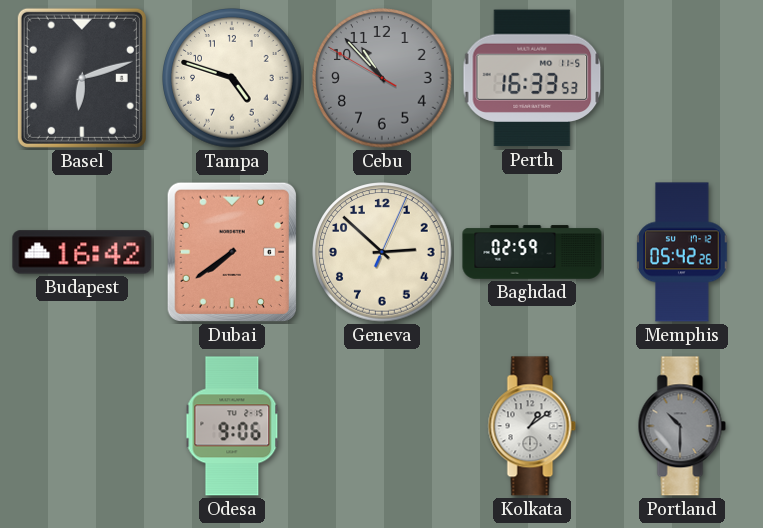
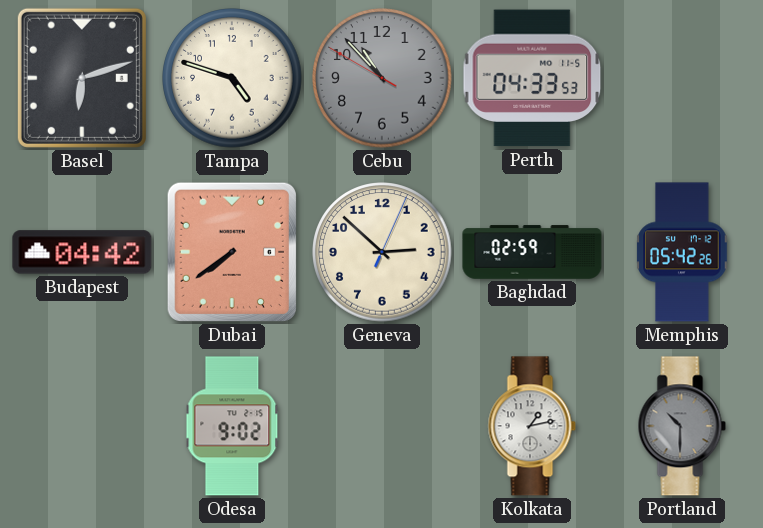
Perth: 16:33 -> 04:33
Budapest: 16:42 -> 04:42
Odesa: 9:06 -> 9:02
Kolkata: 1:09 -> 1:13
